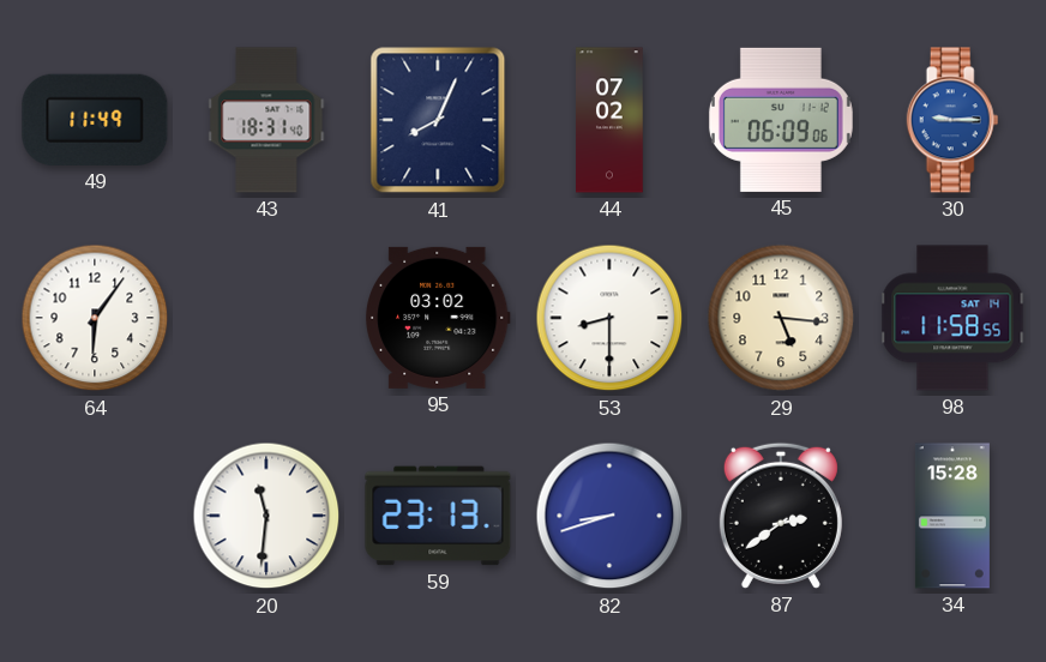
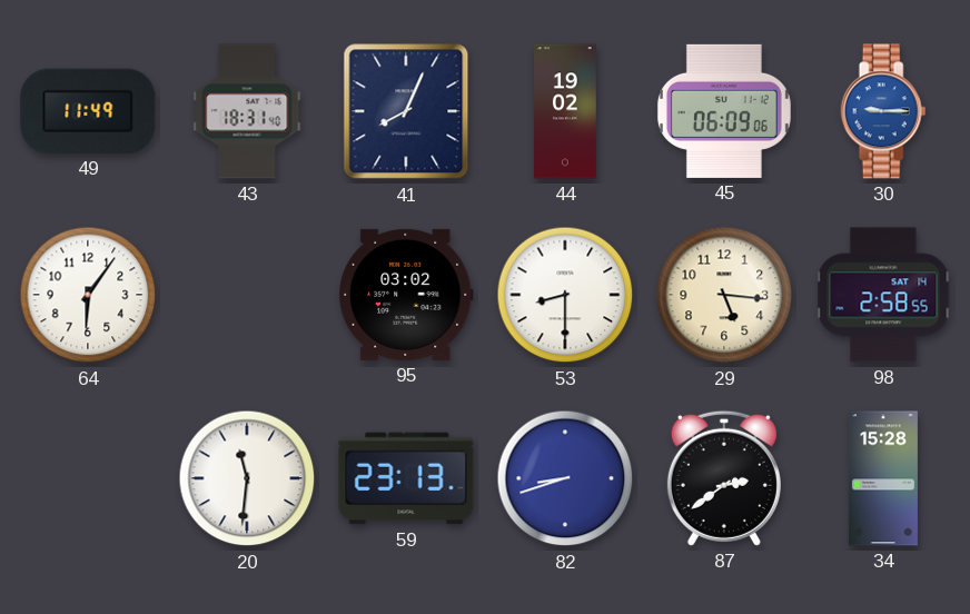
44: 07:02 -> 19:02
98: 11:58 -> 2:58
